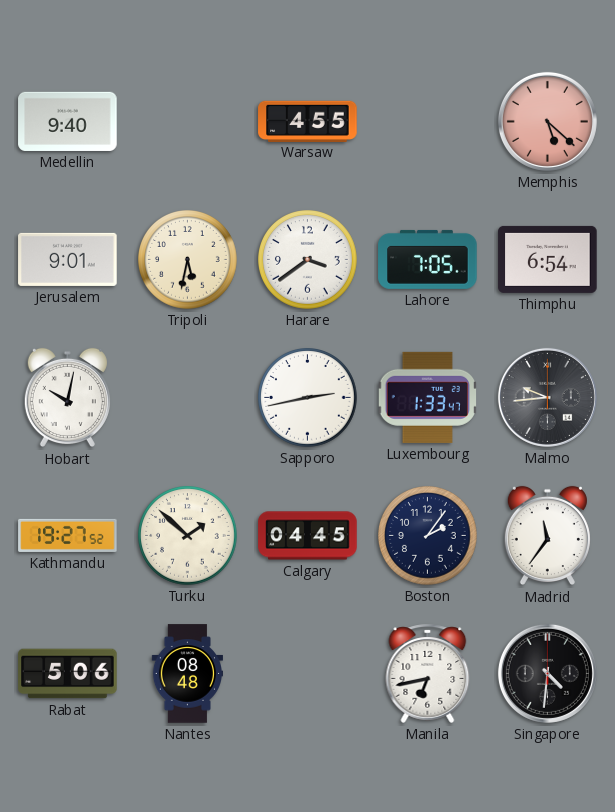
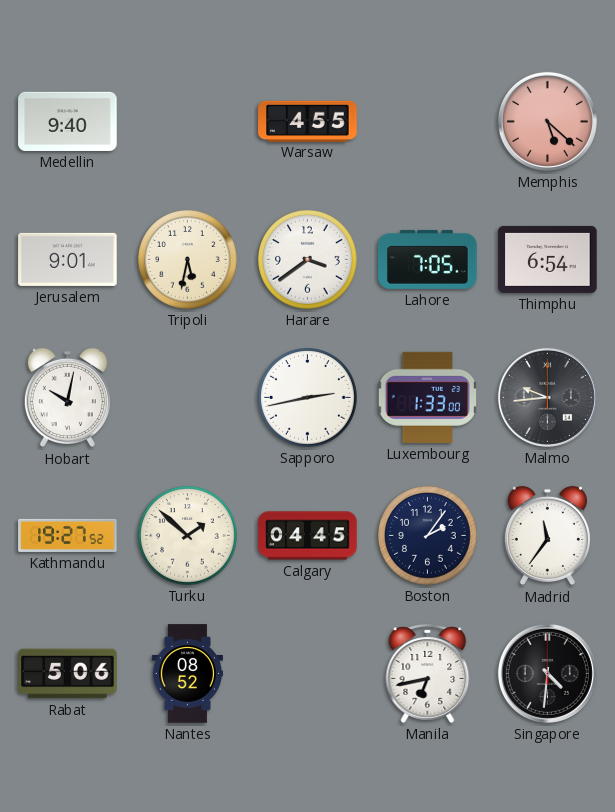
Luxembourg: 1:33:47 -> 1:33:00
Nantes: 08:48 -> 08:52
